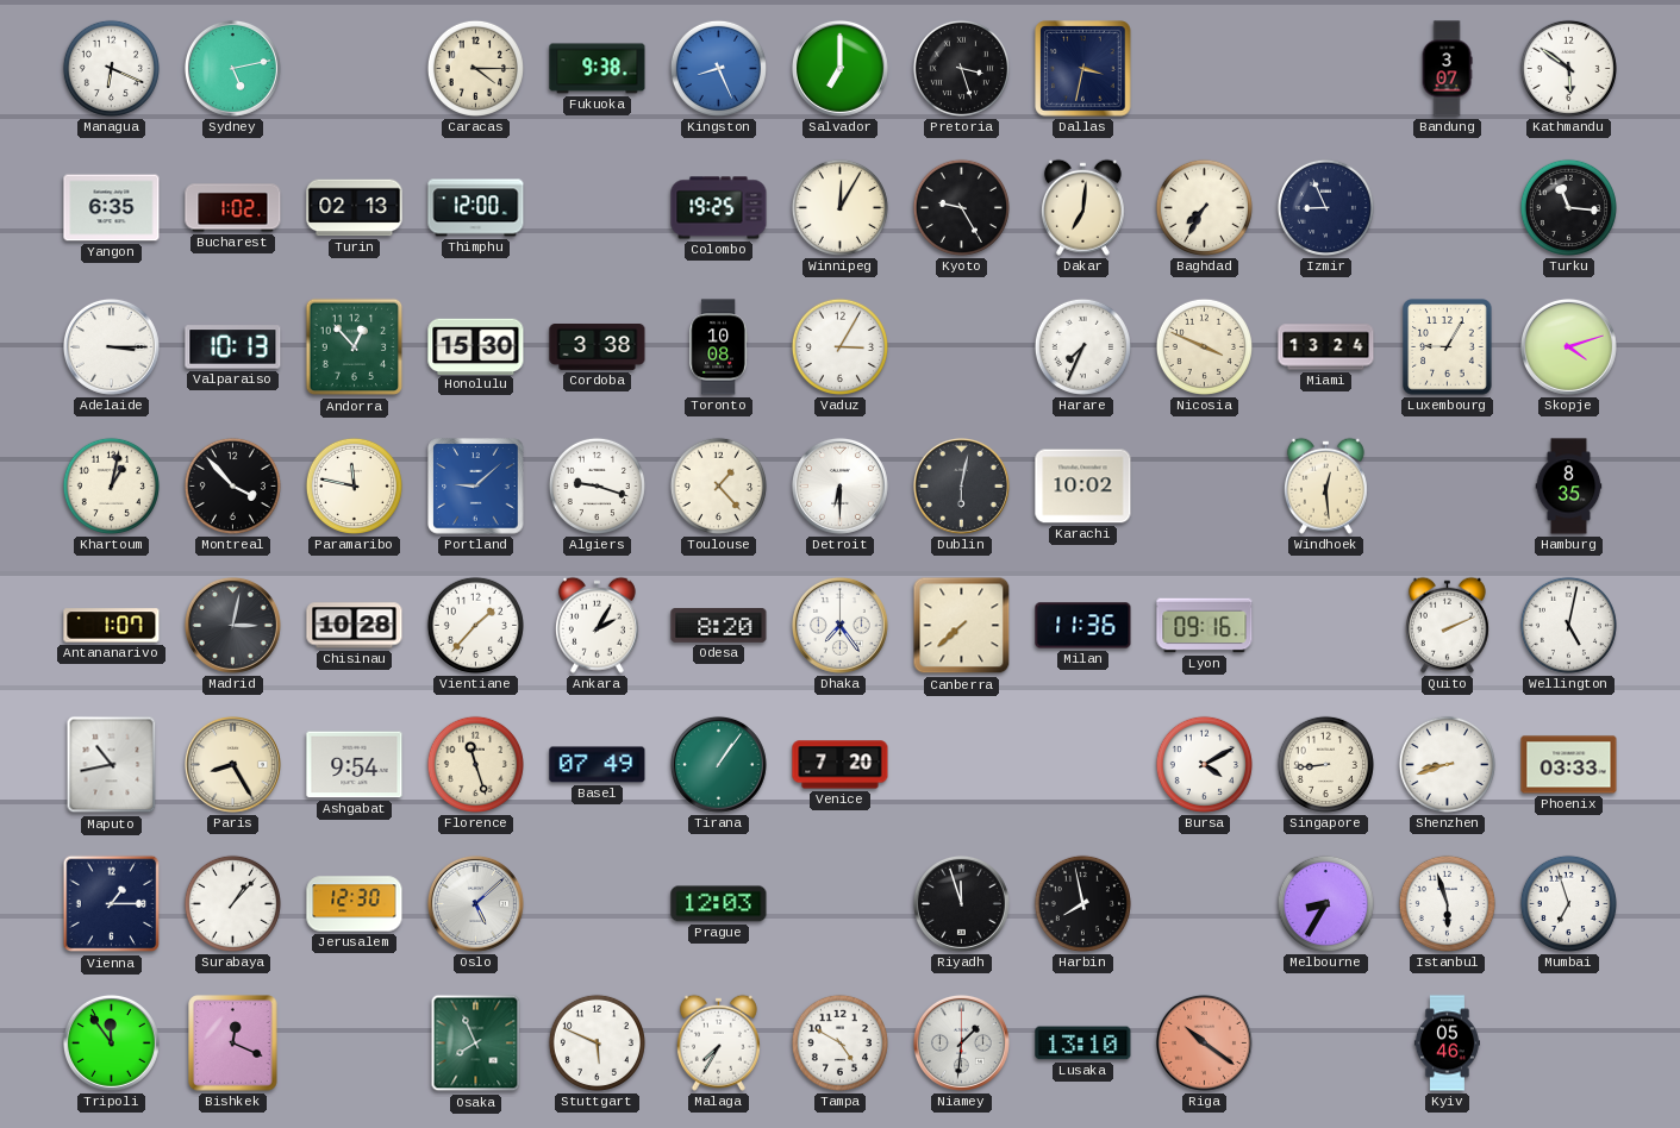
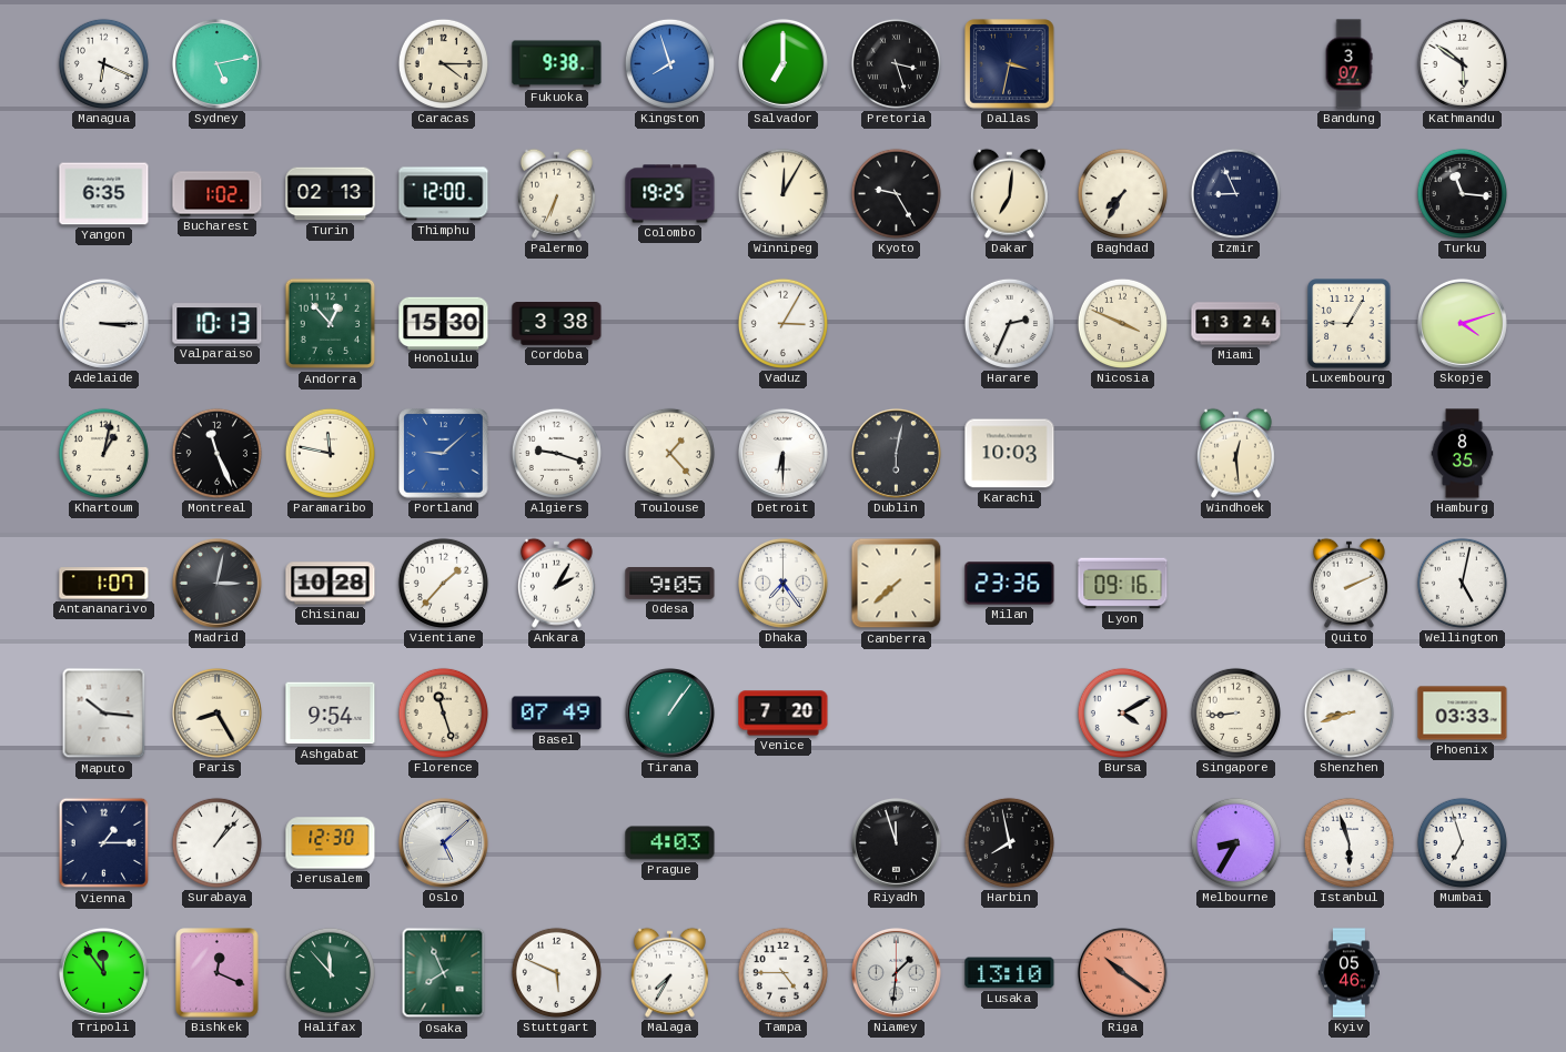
Kingston: 8:26 -> 7:57
Palermo: none -> 6:34
Toronto: 10:08 -> none
Harare: 7:34 -> 2:34
Montreal: 3:53 -> 11:26
Karachi: 10:02 -> 10:03
Odesa: 8:20 -> 9:05
Milan: 11:36 -> 23:36
Maputo: 10:43 -> 10:16
Prague: 12:03 -> 4:03
Halifax: none -> 11:53
Tampa: 4:50 -> 4:45
